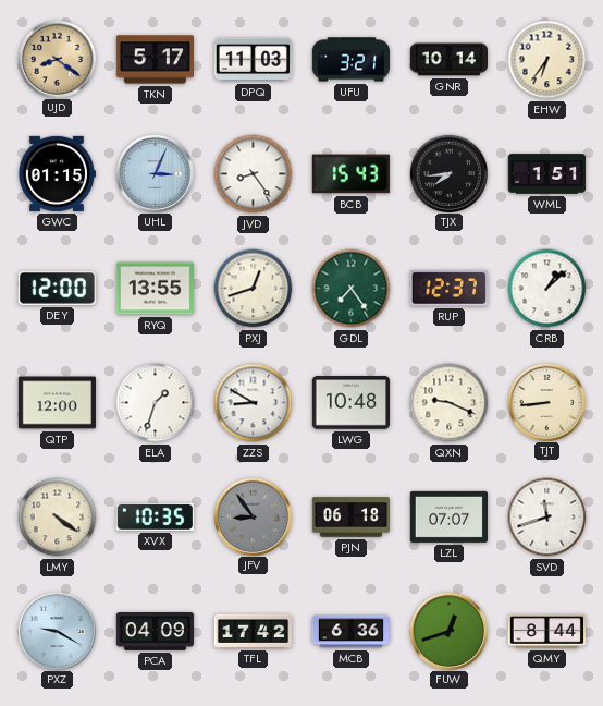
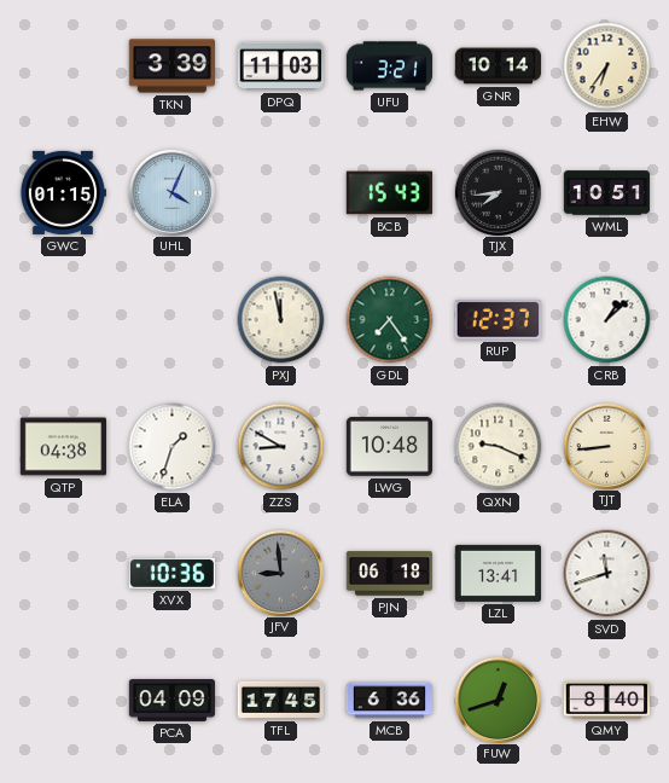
UJD: 8:21 -> none
TKN: 5:17 -> 3:39
UHL: 3:04 -> 4:04
JVD: 8:24 -> none
WML: 1:51 -> 10:51
DEY: 12:00 -> none
RYQ: 13:55 -> none
PXJ: 12:42 -> 11:58
QTP: 12:00 -> 04:38
LMY: 4:21 -> none
XVX: 10:35 -> 10:36
JFV: 8:54 -> 8:59
LZL: 07:07 -> 13:41
PXZ: 9:20 -> none
TFL: 17:42 -> 17:45
QMY: 8:44 -> 8:40
